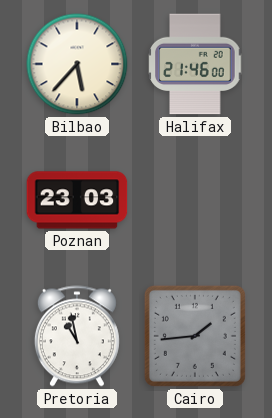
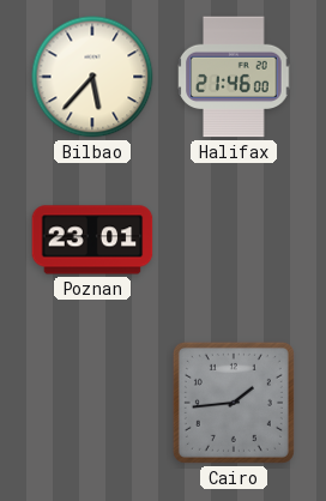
Poznan: 23:03 -> 23:01
Pretoria: 10:58 -> none
